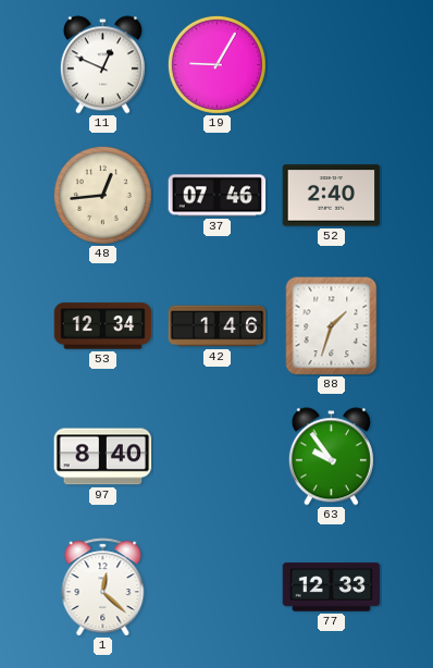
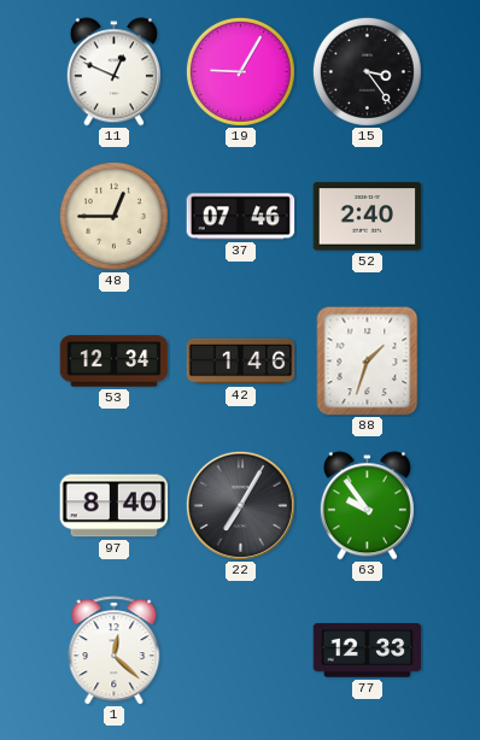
15: none -> 3:24
48: 12:44 -> 12:45
22: none -> 7:05
